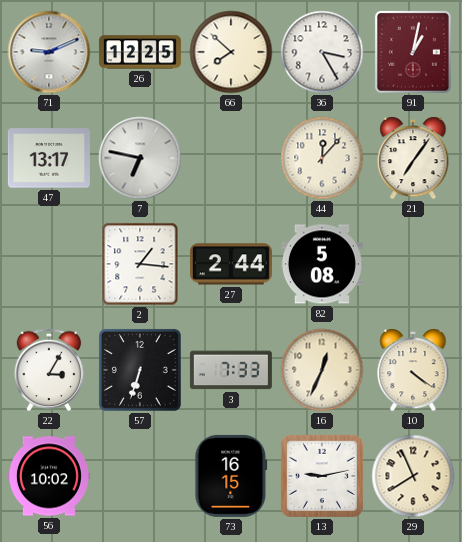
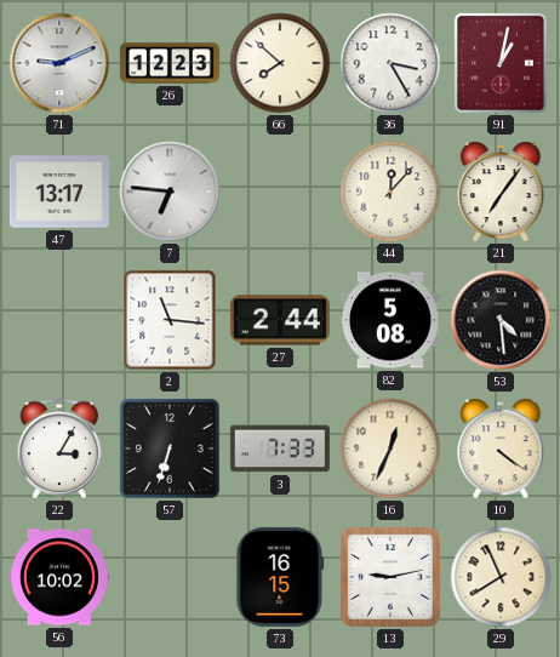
26: 12:25 -> 12:23
7: 6:47 -> 6:46
2: 1:16 -> 11:16
53: none -> 4:29
